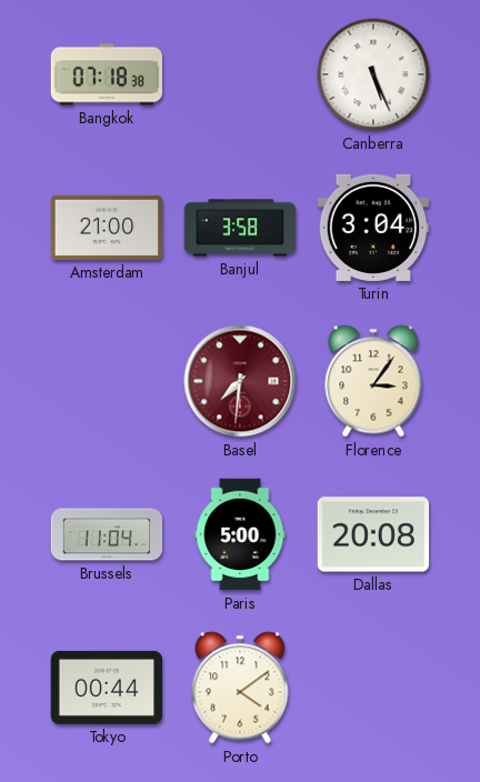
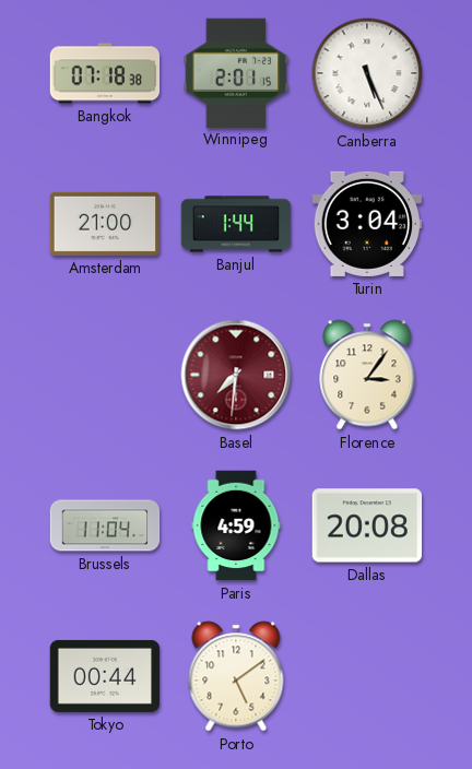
Winnipeg: none -> 2:01
Banjul: 3:58 -> 1:44
Paris: 5:00 -> 4:59
Porto: 4:09 -> 5:09
